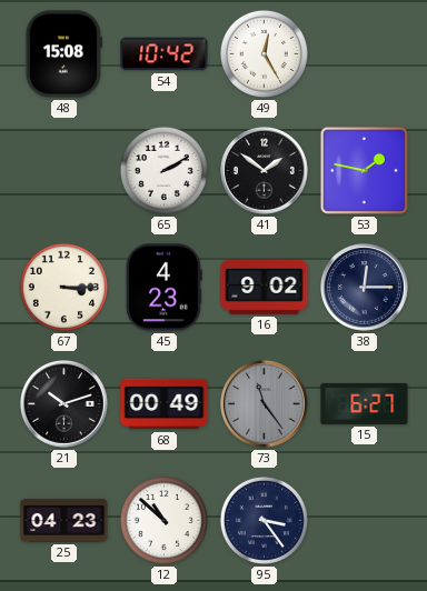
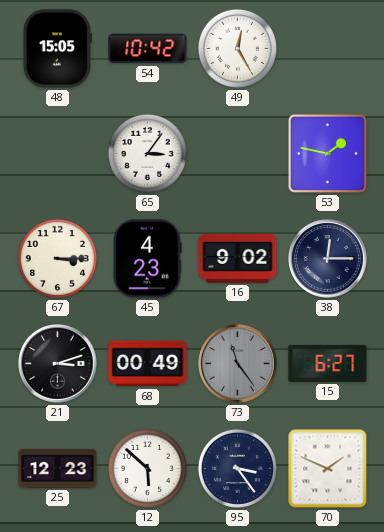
48: 15:08 -> 15:05
65: 2:10 -> 3:06
41: 1:51 -> none
21: 10:12 -> 3:12
25: 04:23 -> 12:23
12: 10:52 -> 5:52
70: none -> 1:49
